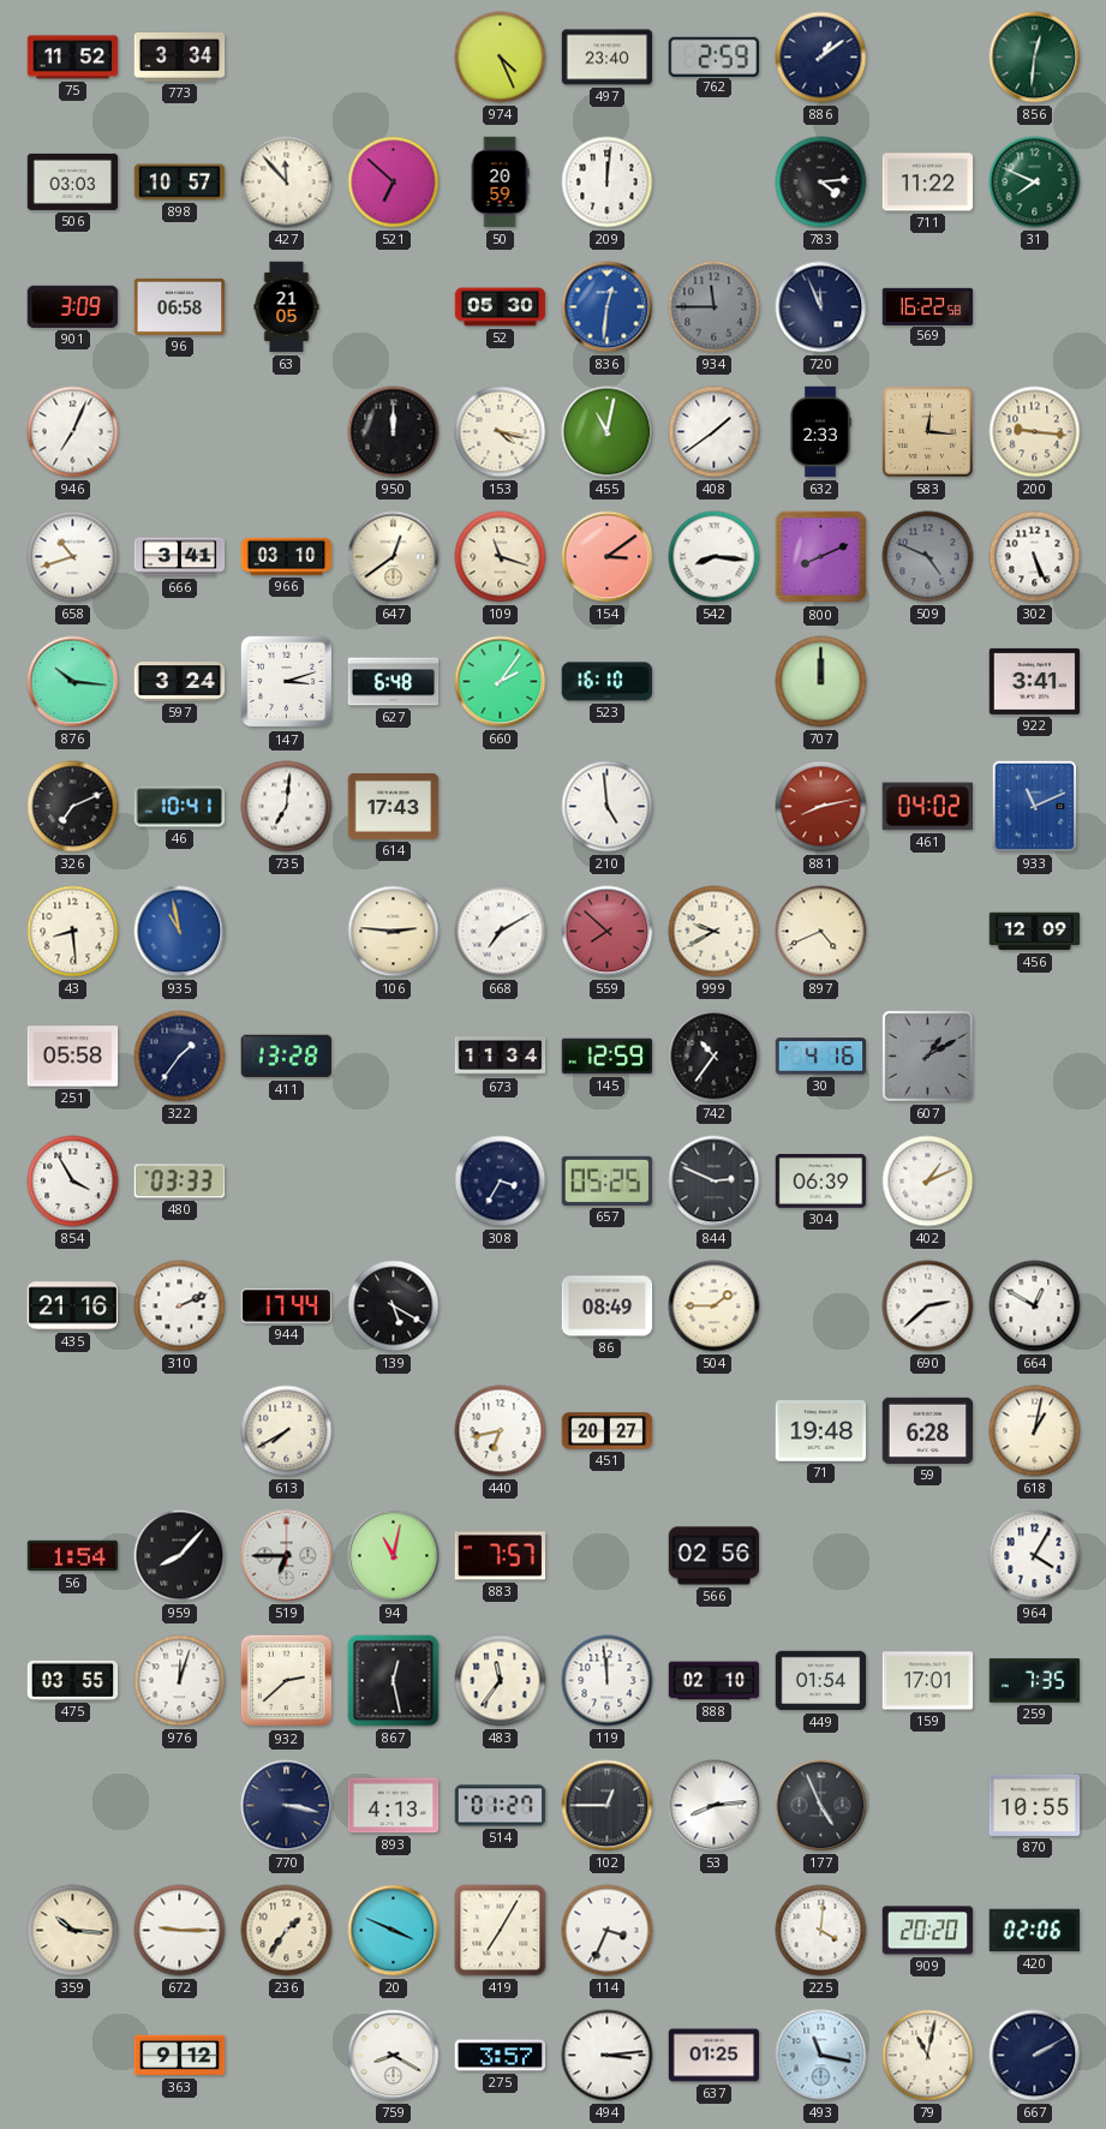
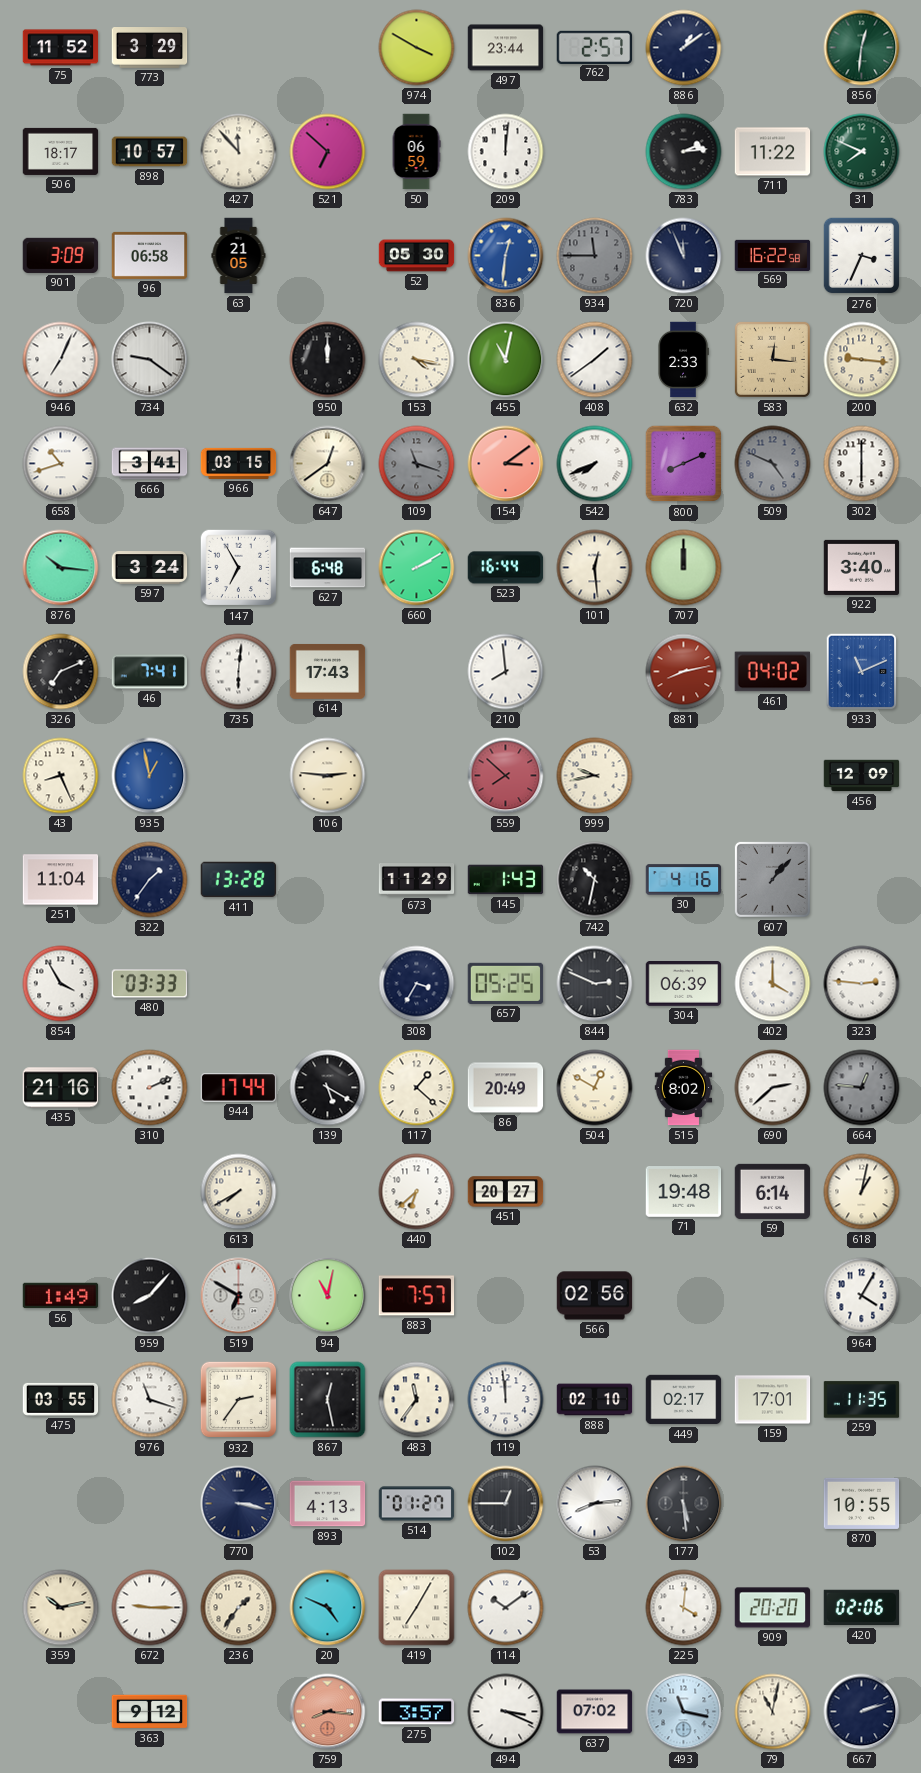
773: 3:34 -> 3:29
974: 4:26 -> 3:50
497: 23:40 -> 23:44
762: 2:59 -> 2:57
506: 03:03 -> 18:17
50: 20:59 -> 06:59
783: 4:14 -> 2:14
276: none -> 3:34
734: none -> 9:21
966: 03:10 -> 03:15
109 dial: cream -> grey
542: 8:16 -> 7:41
302: 5:26 -> 6:00
147: 3:12 -> 6:55
660: 2:06 -> 2:10
523: 16:10 -> 16:44
101: none -> 12:29
922: 3:41 -> 3:40
46: 10:41 -> 7:41
735: 7:01 -> 6:01
210: 4:59 -> 7:59
43: 8:29 -> 8:26
935: 10:58 -> 12:58
668: 7:10 -> none
999: 9:40 -> 9:43
897: 4:41 -> none
251: 05:58 -> 11:04
673: 11:34 -> 11:29
145: 12:59 -> 1:43
742: 10:36 -> 10:32
607: 1:10 -> 1:07
402: 1:11 -> 4:00
323: none -> 2:46
117: none -> 1:22
86: 08:49 -> 20:49
504: 1:45 -> 12:50
515: none -> 8:02
664: 12:50 -> 12:46
664 dial: white -> grey
440: 6:43 -> 6:38
59: 6:28 -> 6:14
56: 1:54 -> 1:49
519: 6:45 -> 6:50
976: 12:03 -> 11:18
932: 2:38 -> 2:36
449: 01:54 -> 02:17
259: 7:35 -> 11:35
177: 4:56 -> 5:29
359: 10:16 -> 10:13
20: 3:49 -> 4:49
114: 3:34 -> 10:09
759: 8:20 -> 8:16
759 dial: white -> salmon
494: 3:14 -> 3:19
637: 01:25 -> 07:02
667: 2:10 -> 2:12
